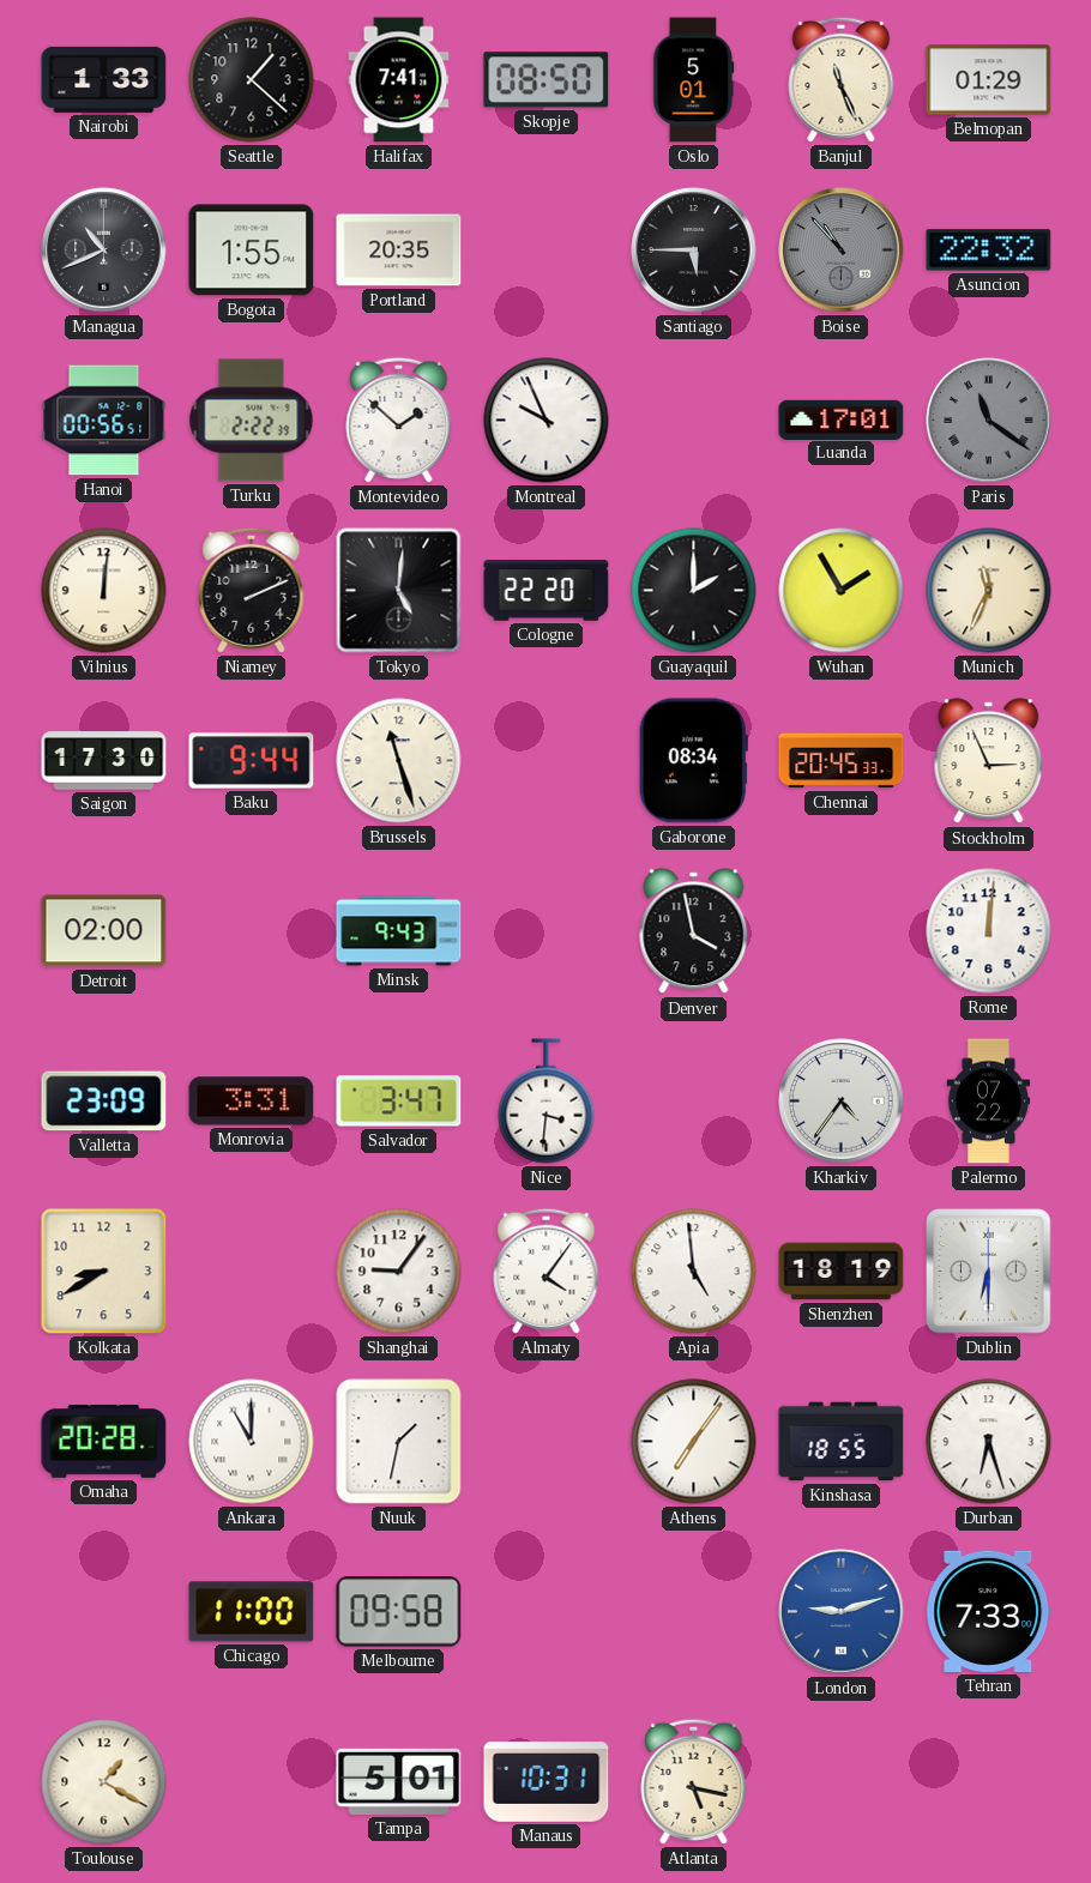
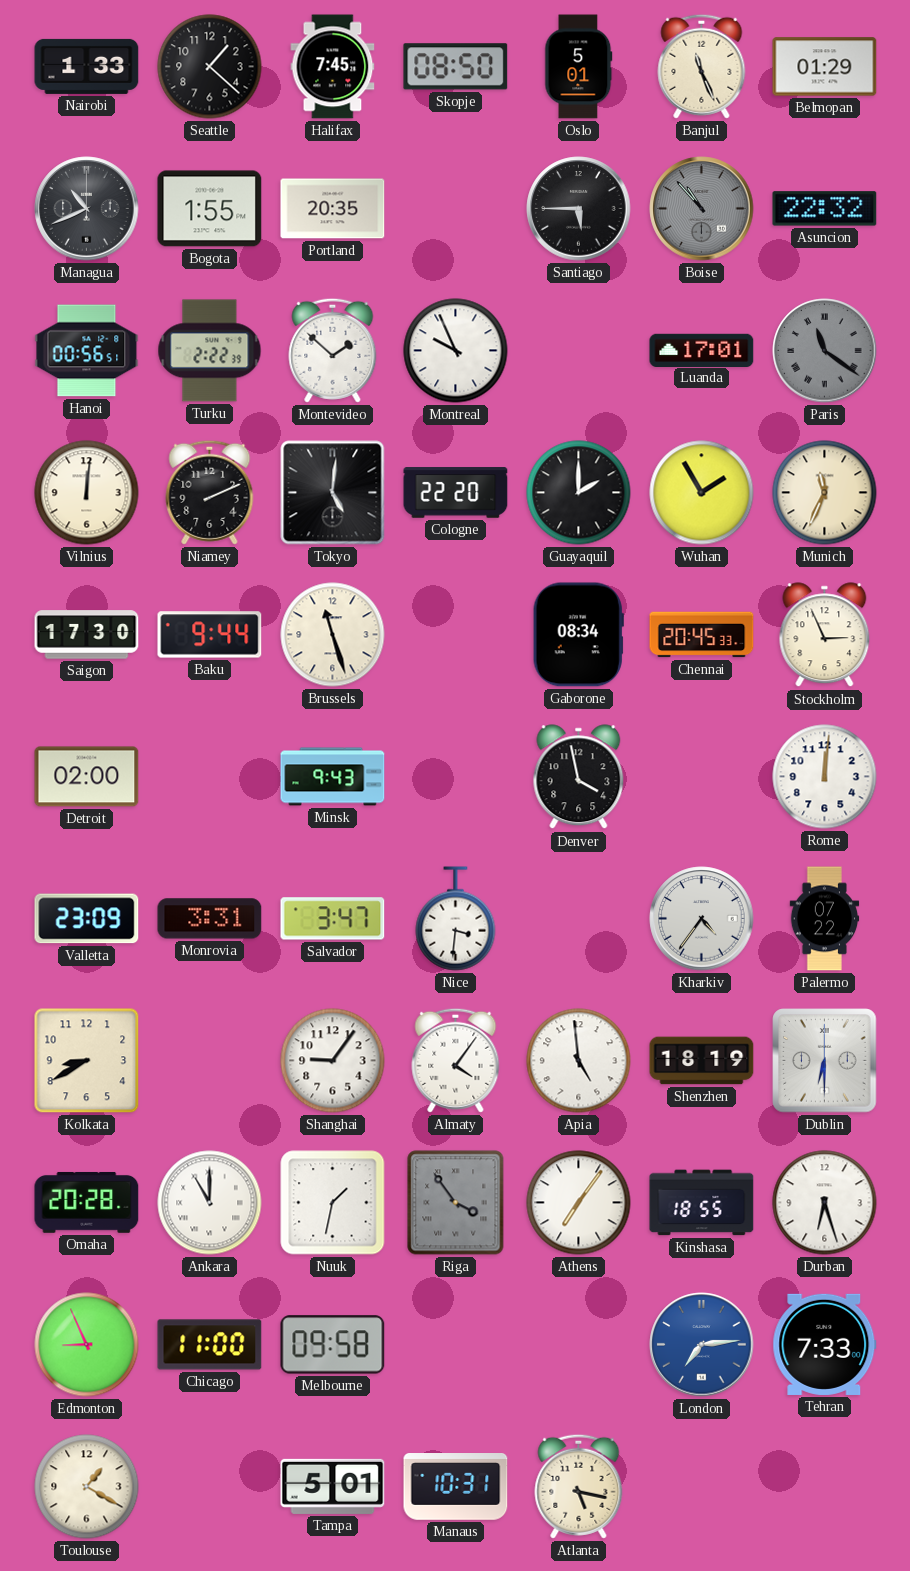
Halifax: 7:41 -> 7:45
Riga: none -> 3:54
Edmonton: none -> 8:56
London: 9:12 -> 7:14
